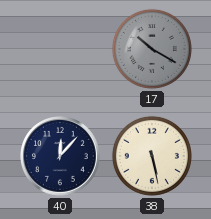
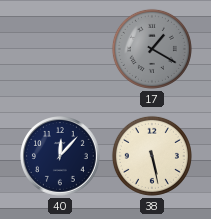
17: 10:20 -> 1:20
